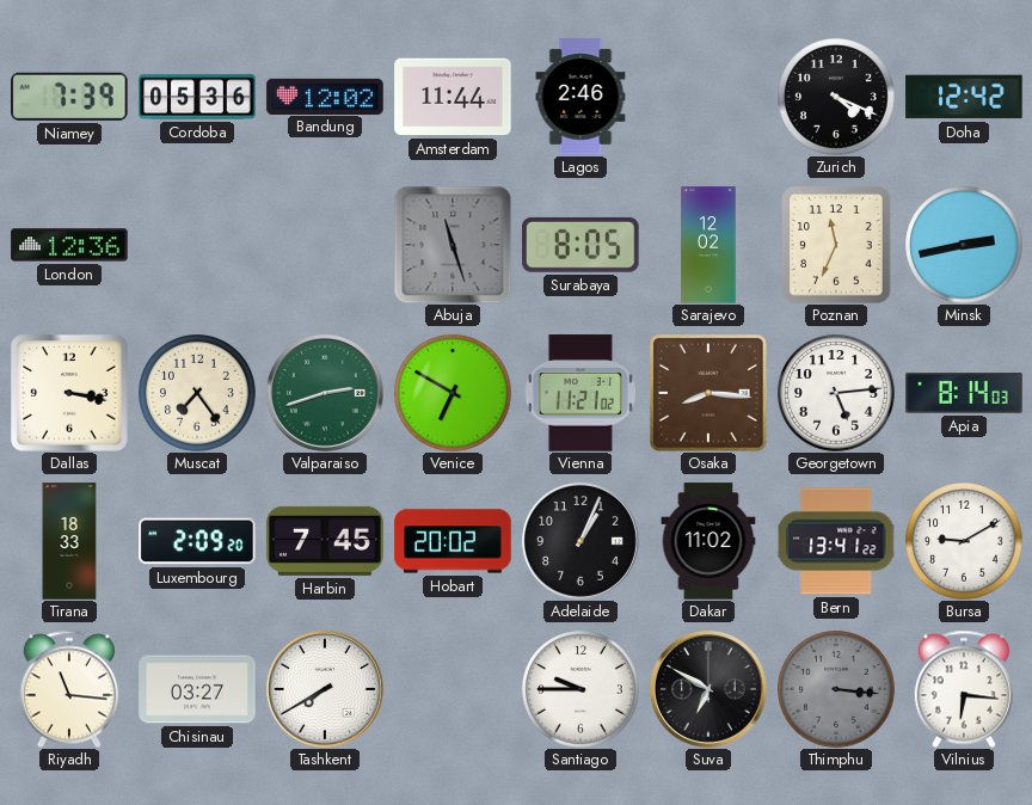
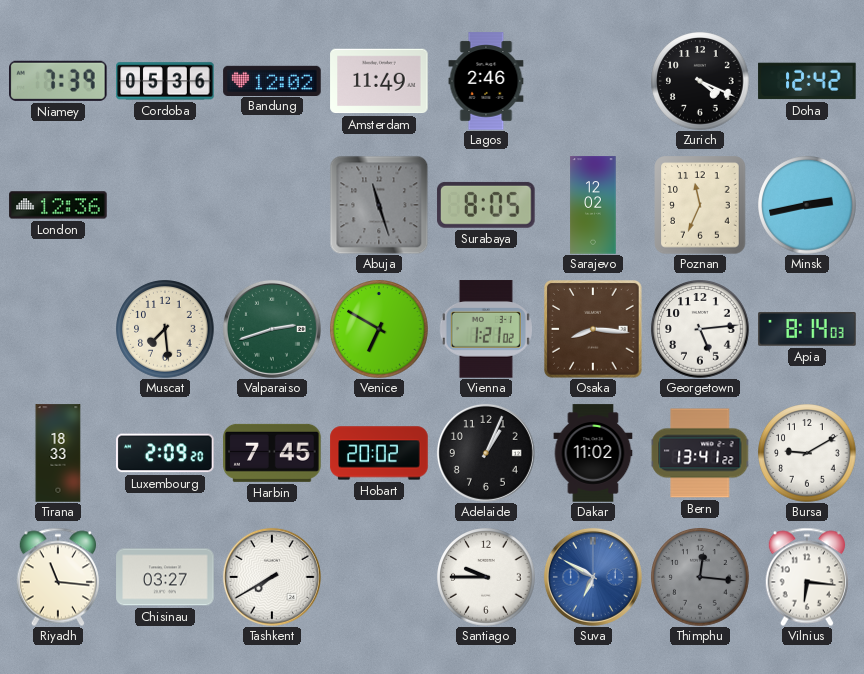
Amsterdam: 11:44 -> 11:49
Dallas: 3:17 -> none
Muscat: 7:24 -> 7:29
Vienna: 11:21 -> 1:21
Suva dial: black -> blue
Thimphu: 3:16 -> 12:16
